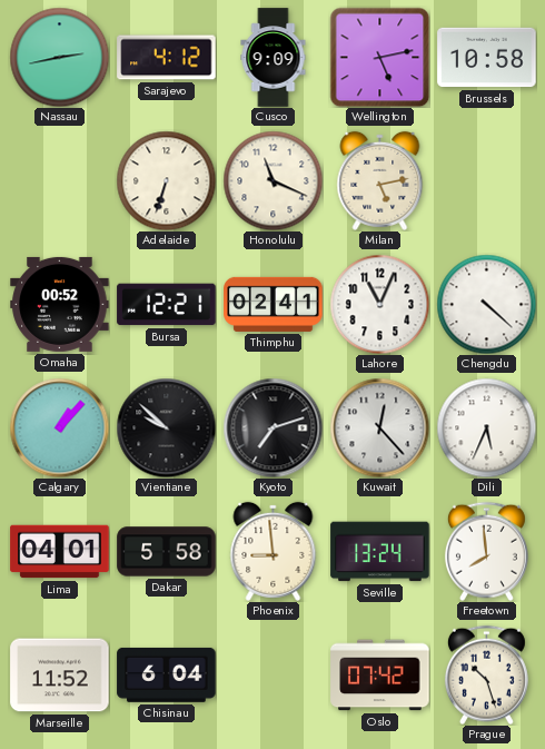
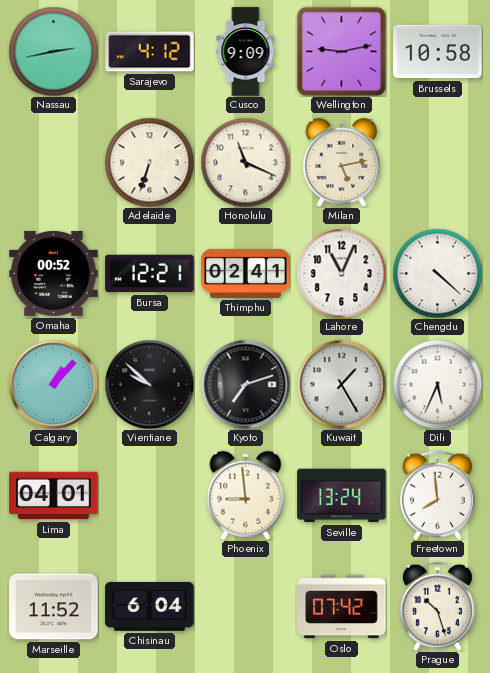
Wellington: 5:13 -> 9:13
Kuwait: 12:23 -> 1:25
Dakar: 5:58 -> none
